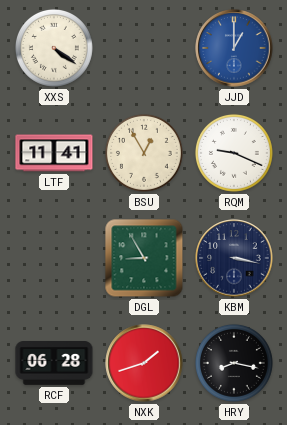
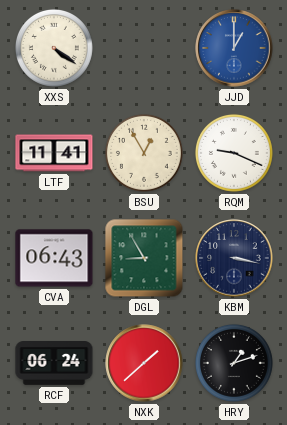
CVA: none -> 06:43
RCF: 06:28 -> 06:24
NXK: 1:42 -> 1:38
HRY: 8:17 -> 1:12
